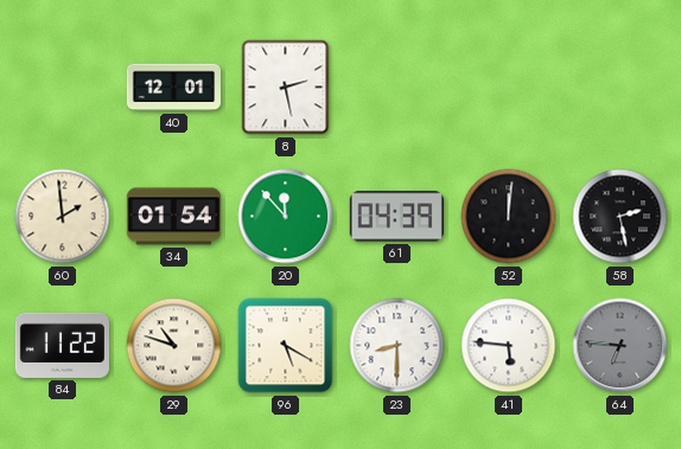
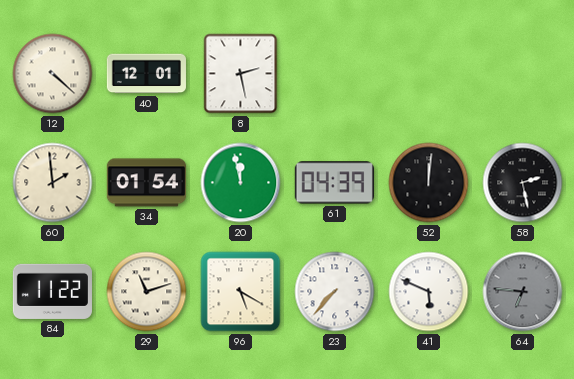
12: none -> 4:22
20: 11:53 -> 11:58
29: 10:48 -> 11:12
23: 8:30 -> 7:37
41: 5:46 -> 5:49
